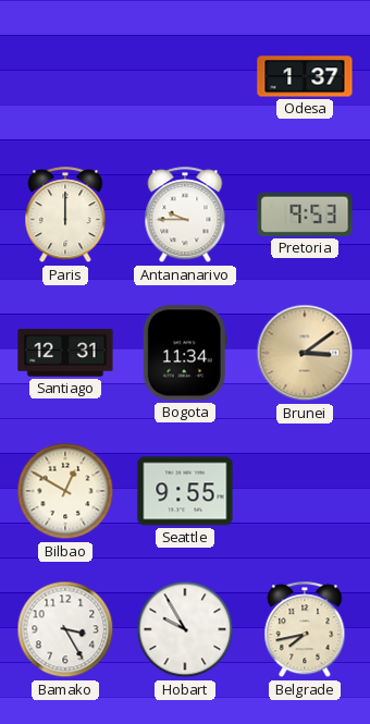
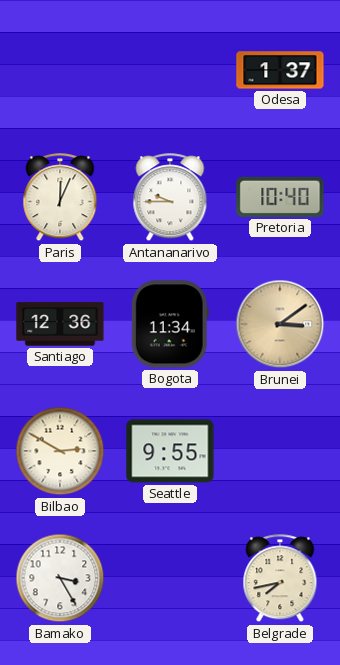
Paris: 12:00 -> 12:04
Pretoria: 9:53 -> 10:40
Santiago: 12:31 -> 12:36
Bilbao: 12:50 -> 2:50
Hobart: 9:55 -> none
